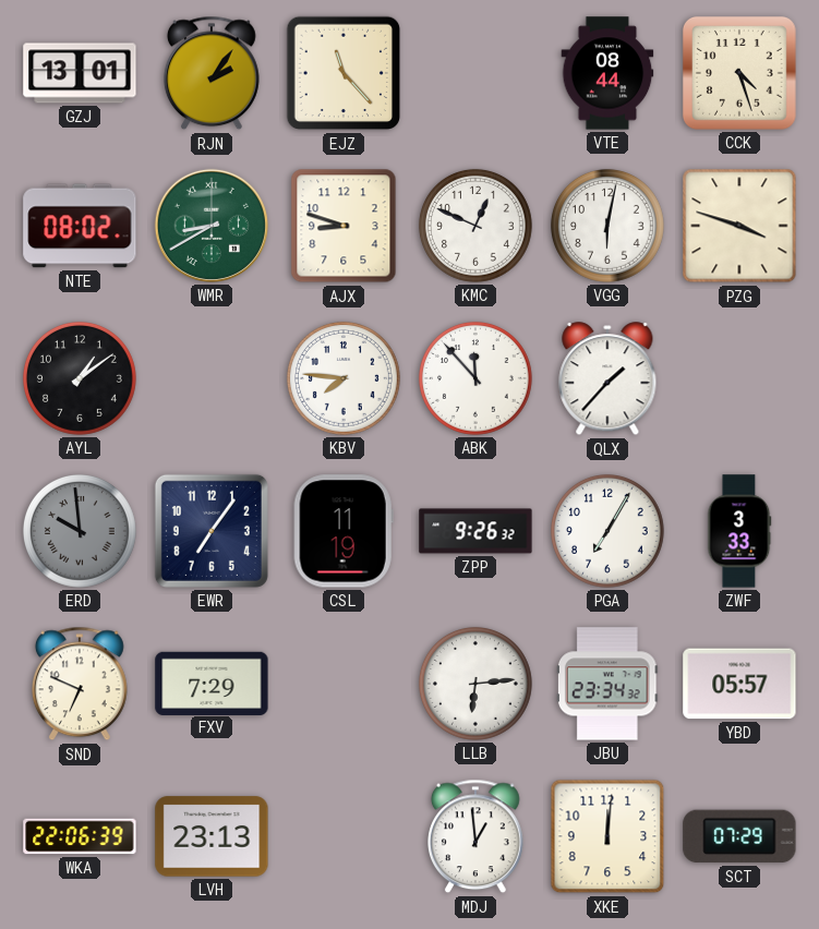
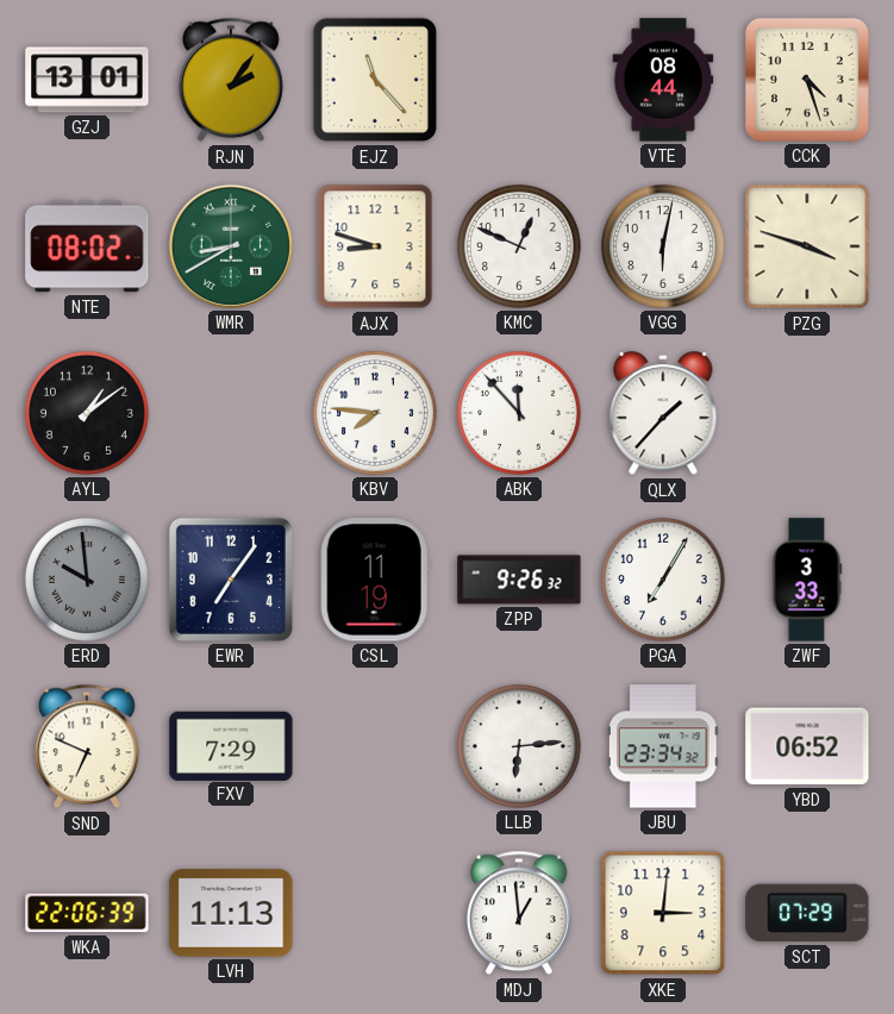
YBD: 05:57 -> 06:52
LVH: 23:13 -> 11:13
XKE: 12:01 -> 3:01
